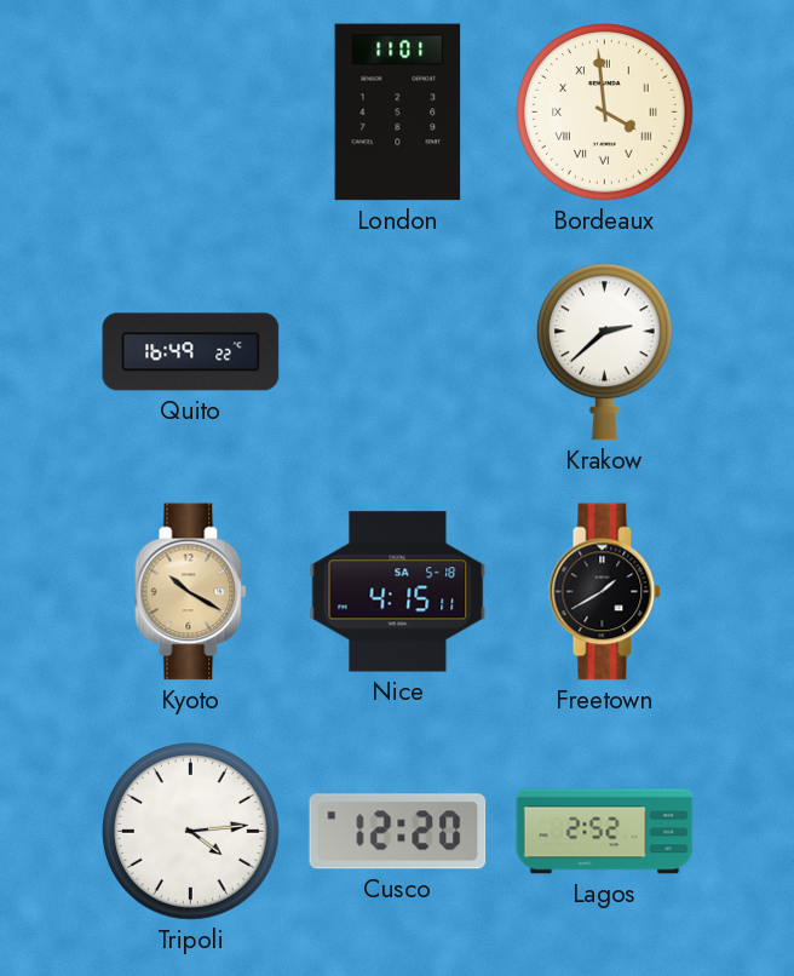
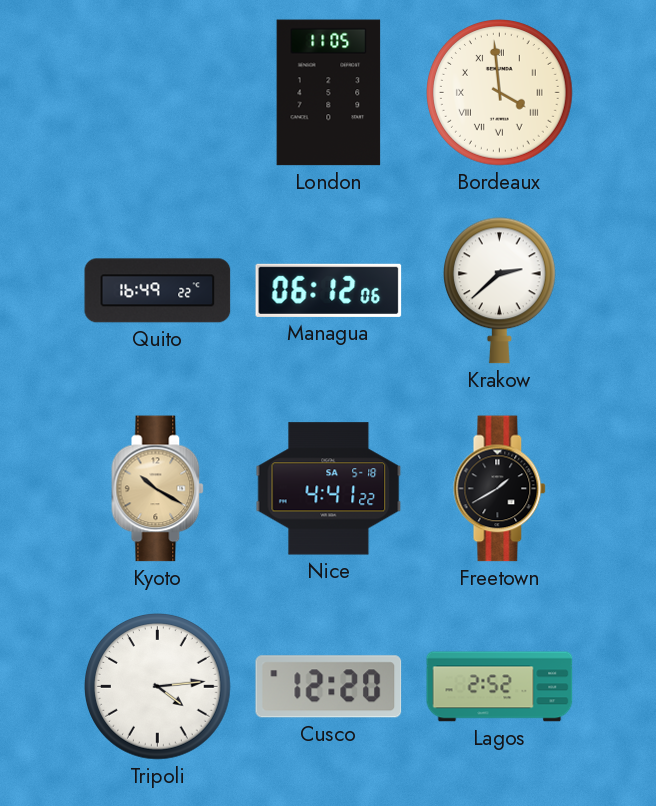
London: 11:01 -> 11:05
Managua: none -> 06:12
Nice: 4:15 -> 4:41
